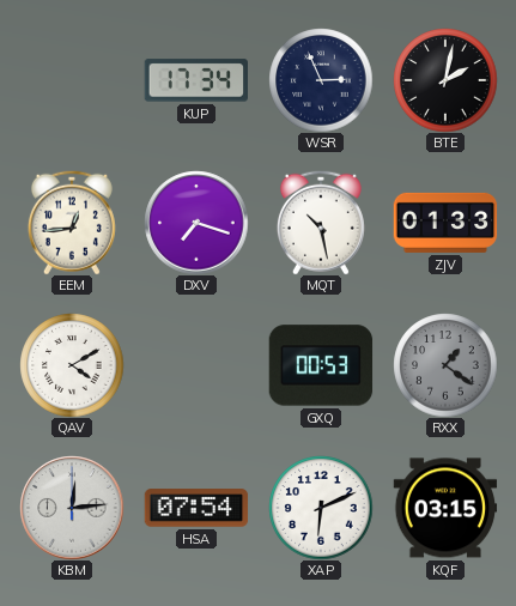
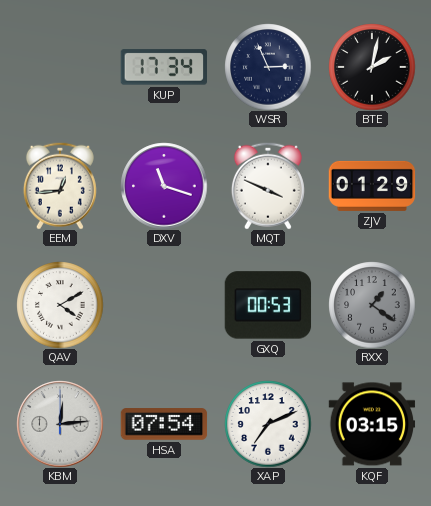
DXV: 7:18 -> 11:18
MQT: 10:28 -> 3:49
ZJV: 01:33 -> 01:29
XAP: 6:11 -> 7:11
